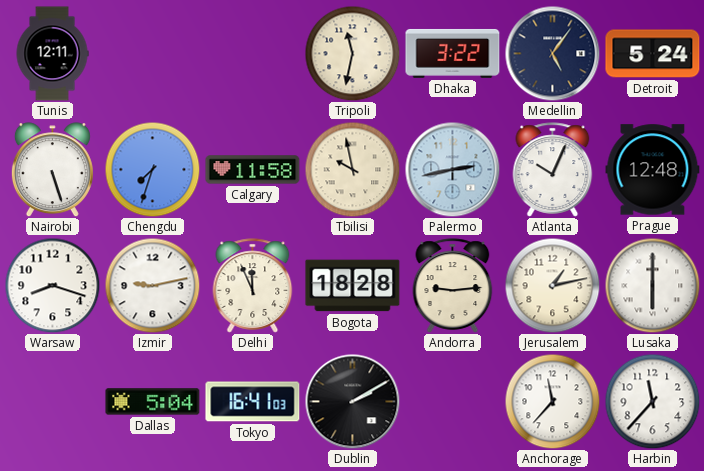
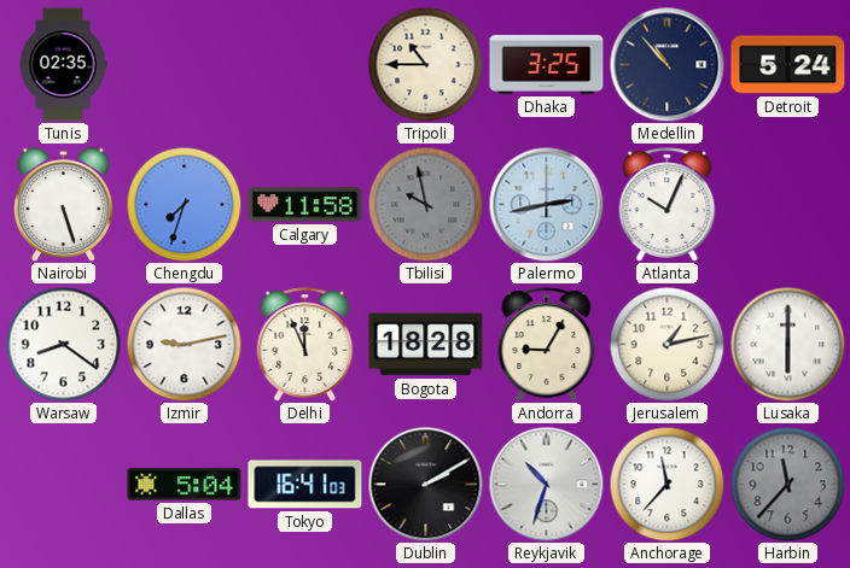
Tunis: 12:11 -> 02:35
Tripoli: 11:32 -> 10:45
Dhaka: 3:22 -> 3:25
Medellin: 5:06 -> 10:53
Tbilisi dial: cream -> grey
Prague: 12:48 -> none
Warsaw: 8:18 -> 8:21
Andorra: 9:14 -> 9:05
Reykjavik: none -> 10:33
Harbin dial: white -> grey
